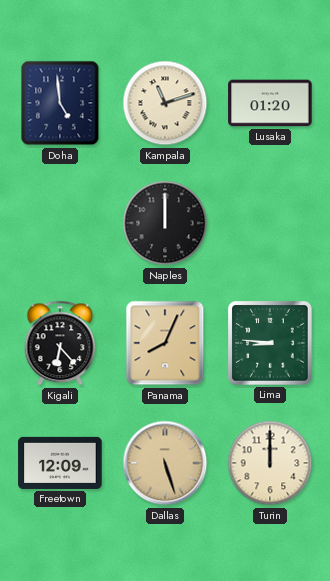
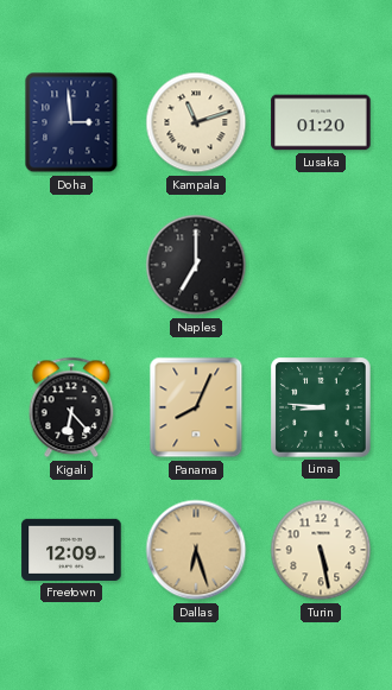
Doha: 4:59 -> 2:59
Naples: 12:00 -> 7:00
Dallas: 5:27 -> 6:27
Turin: 12:00 -> 5:28
